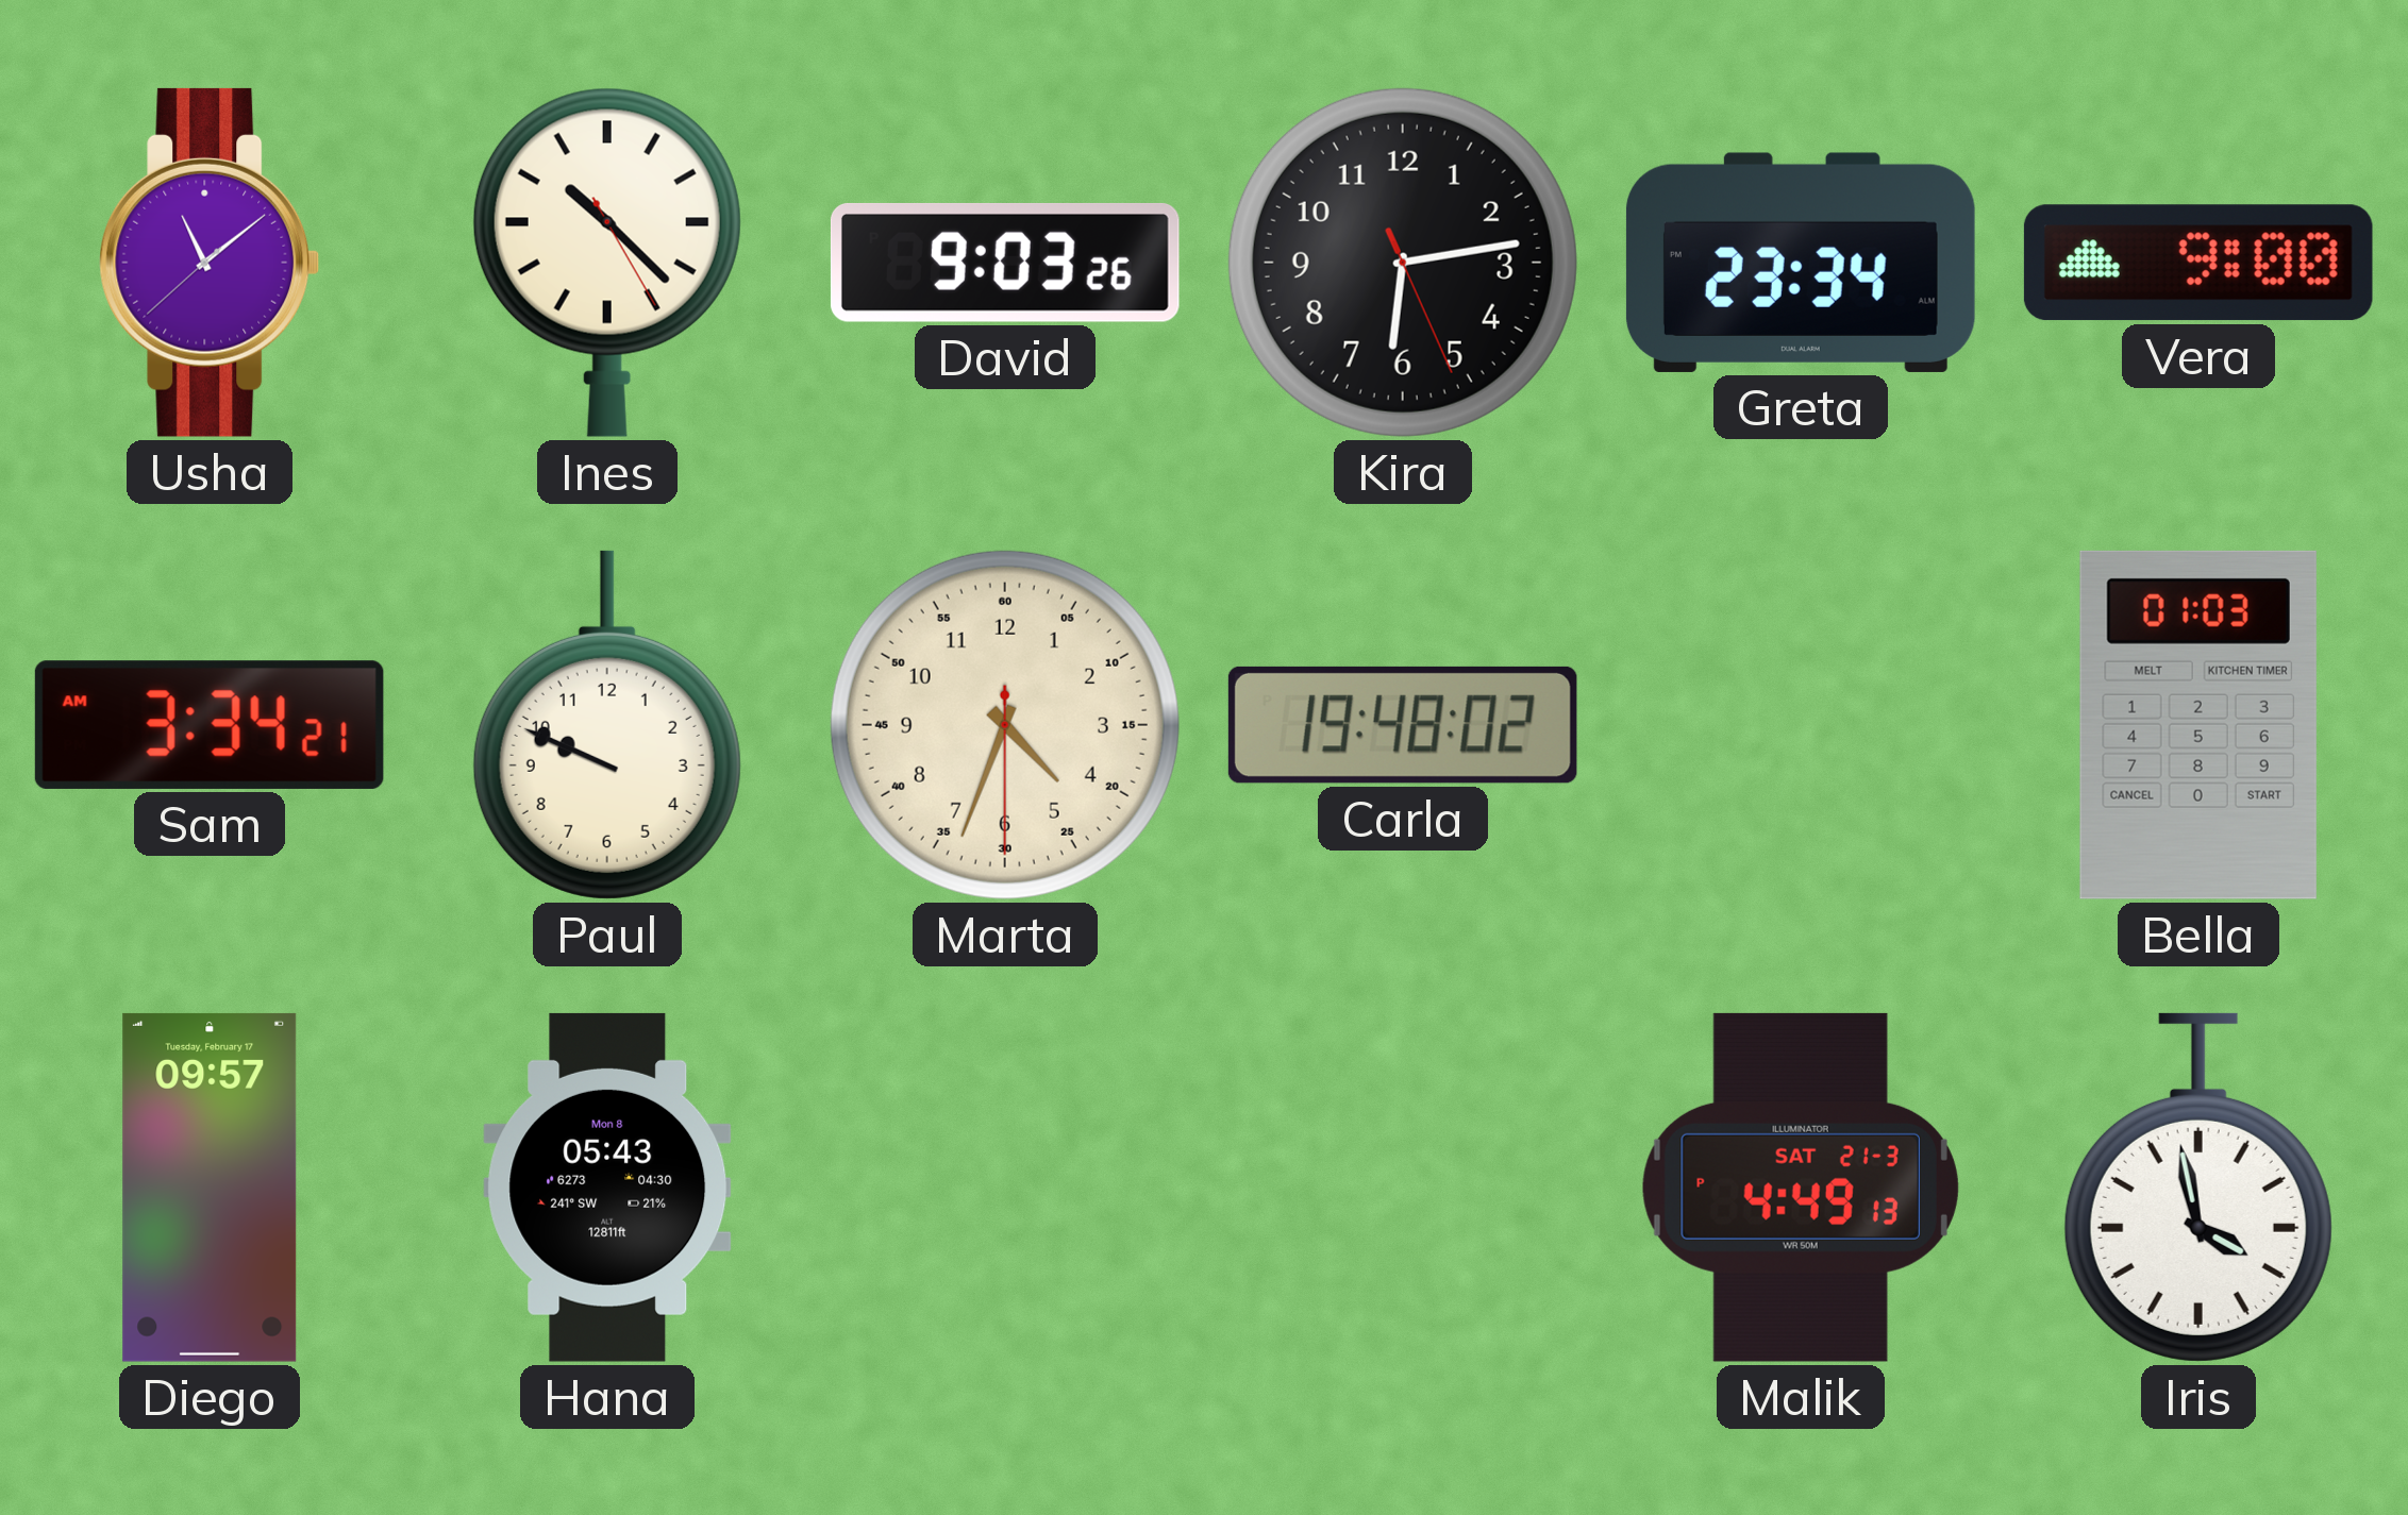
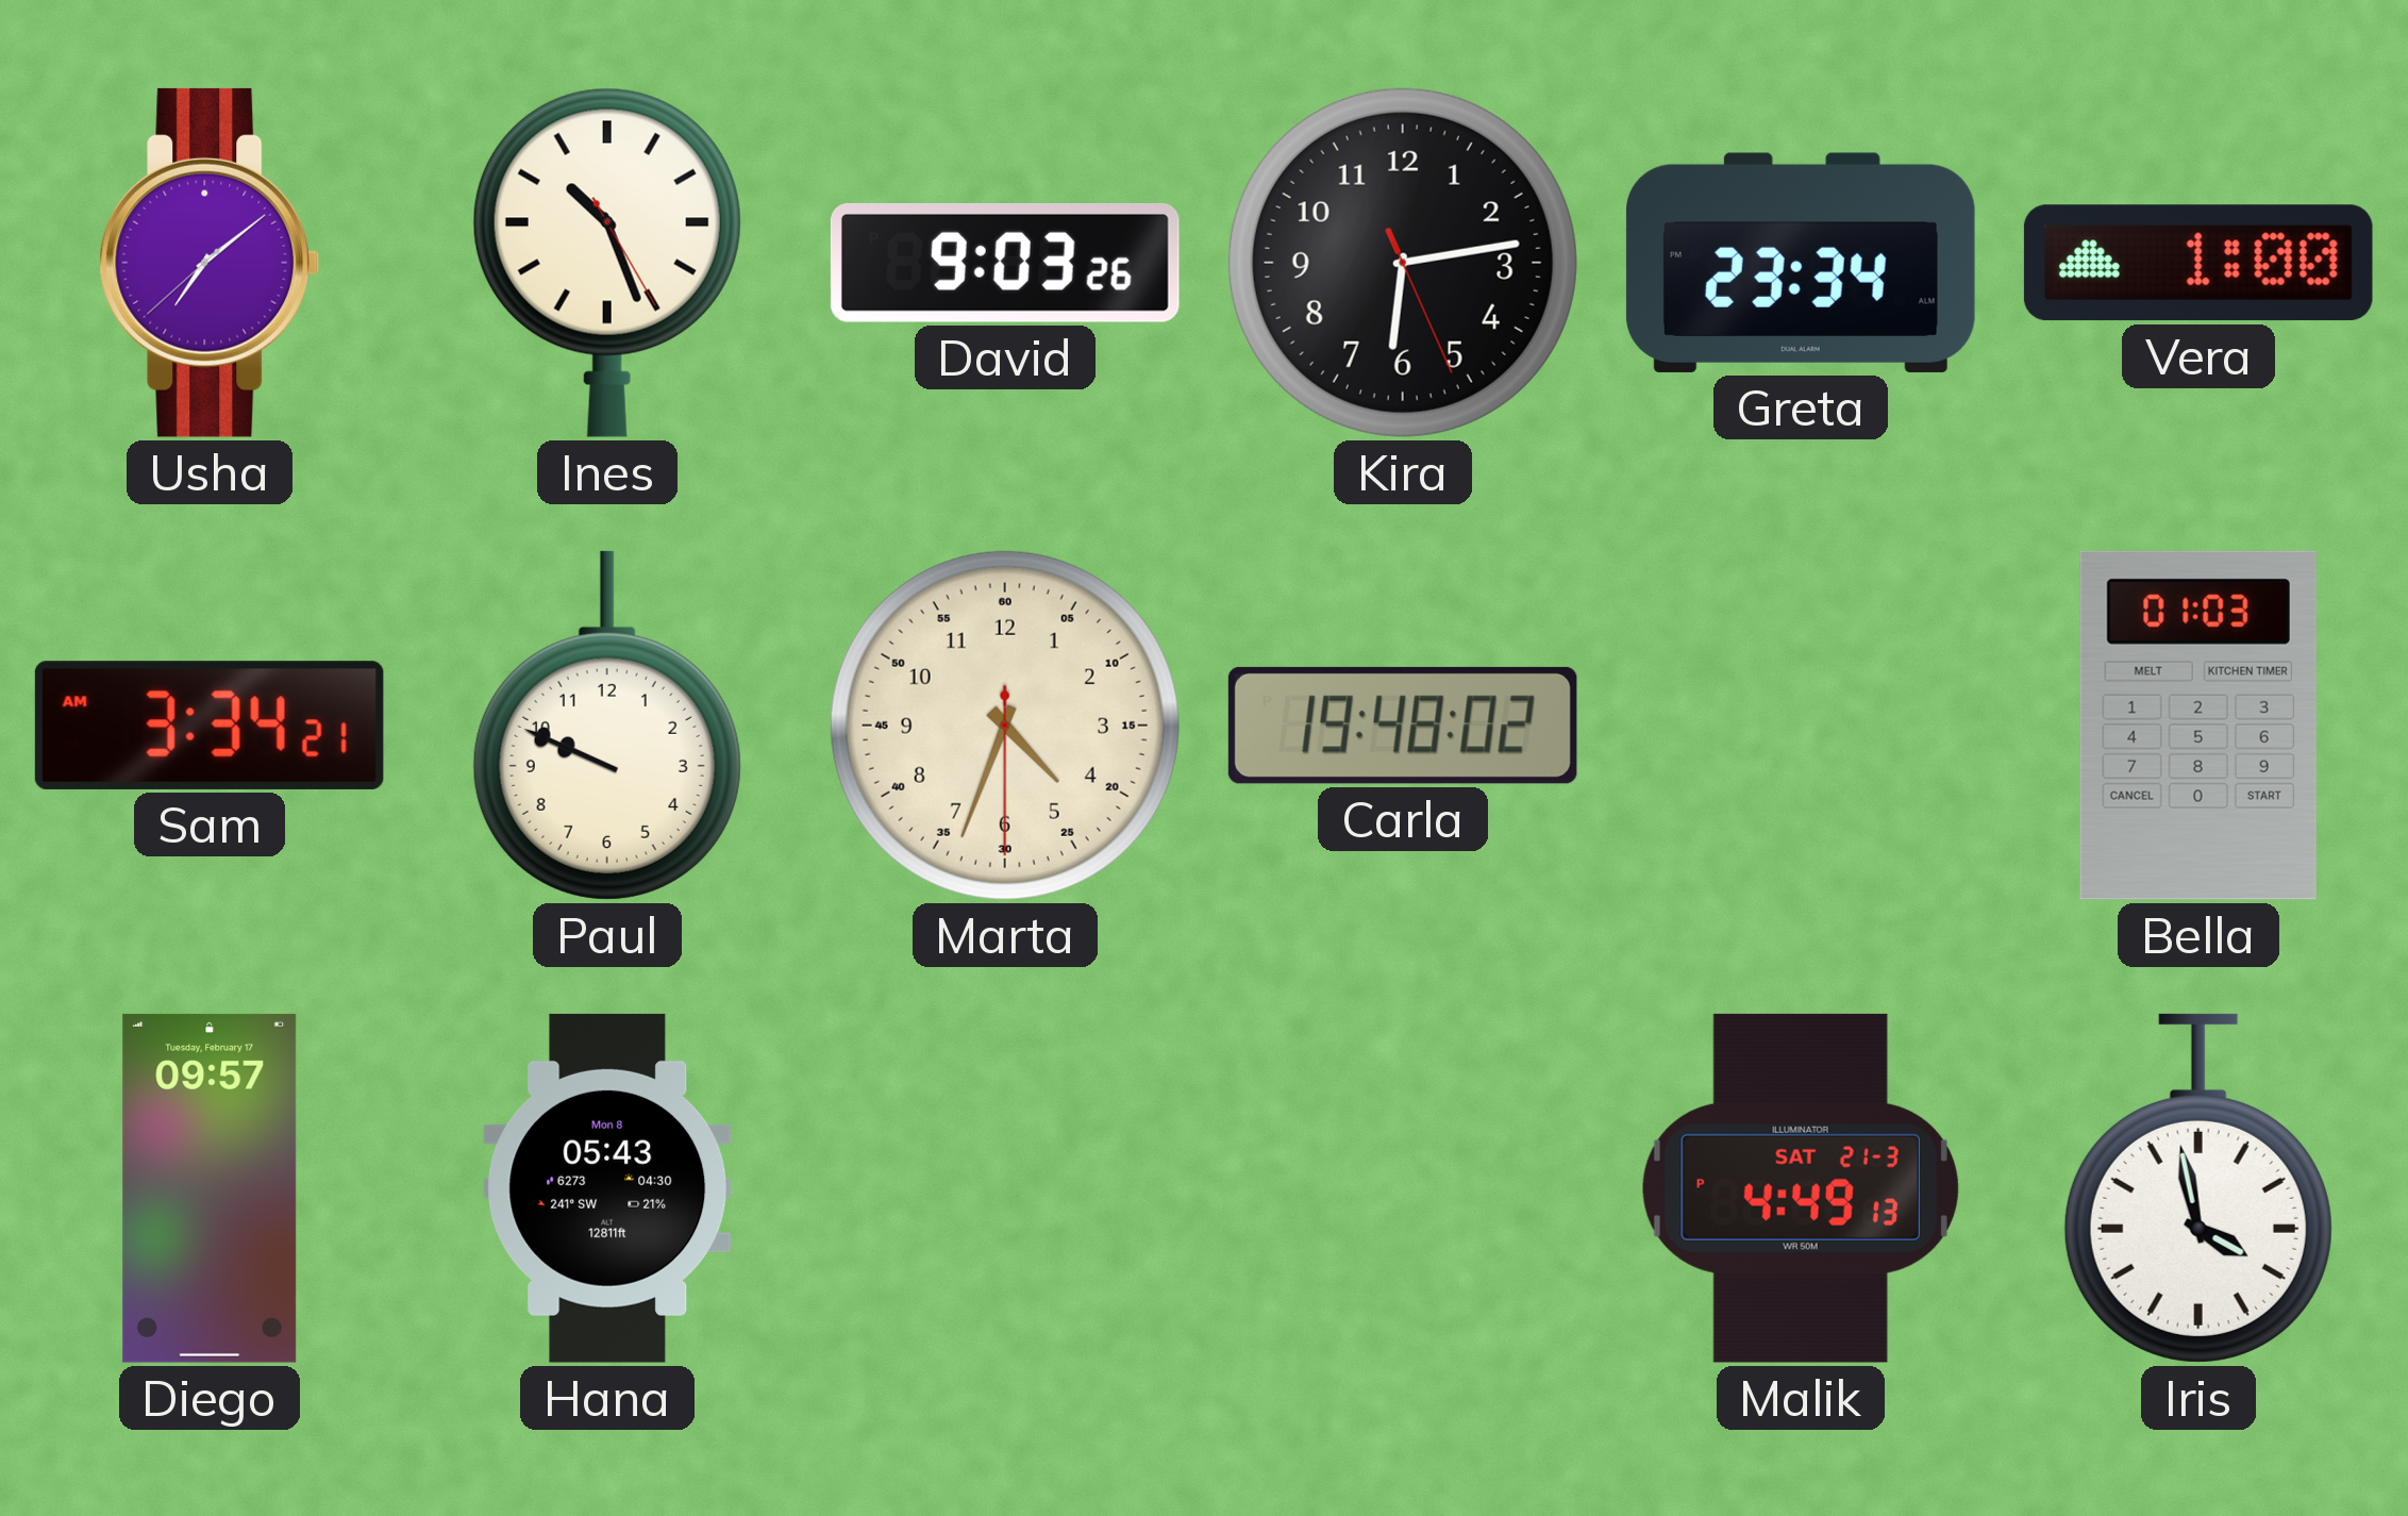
Usha: 11:08 -> 7:08
Ines: 10:22 -> 10:26
Vera: 9:00 -> 1:00
